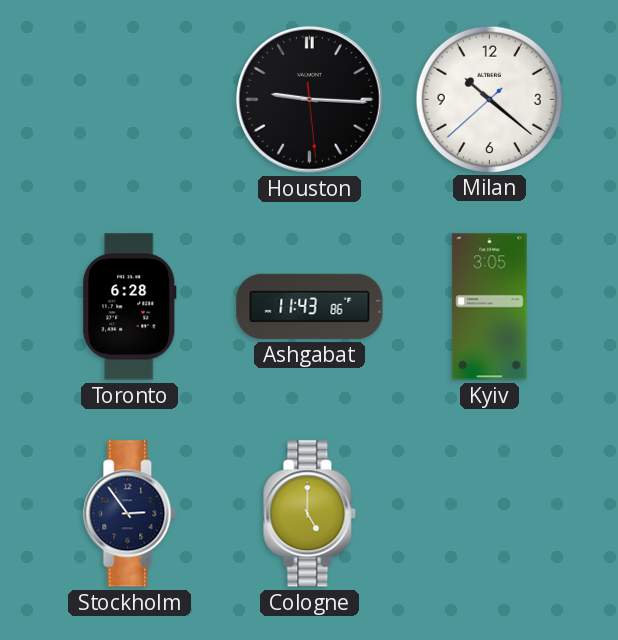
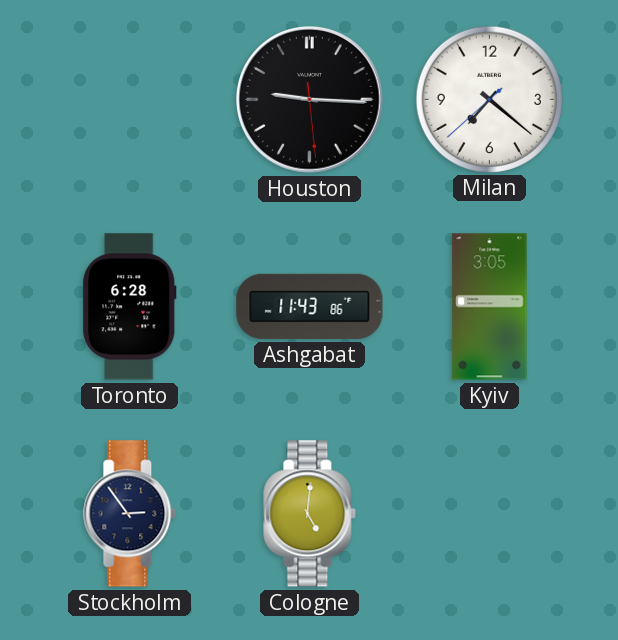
Milan: 10:21 -> 7:21
Cologne: 5:00 -> 5:01
